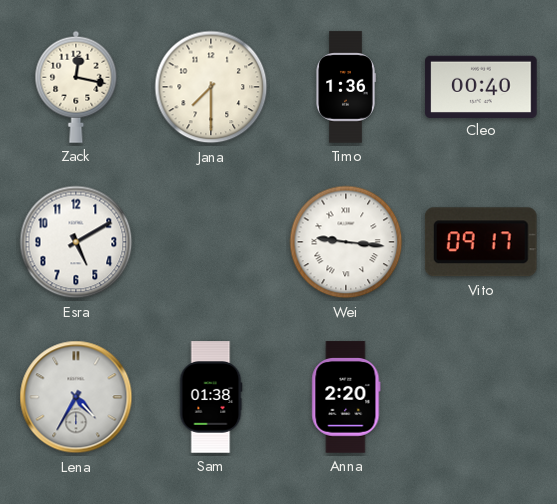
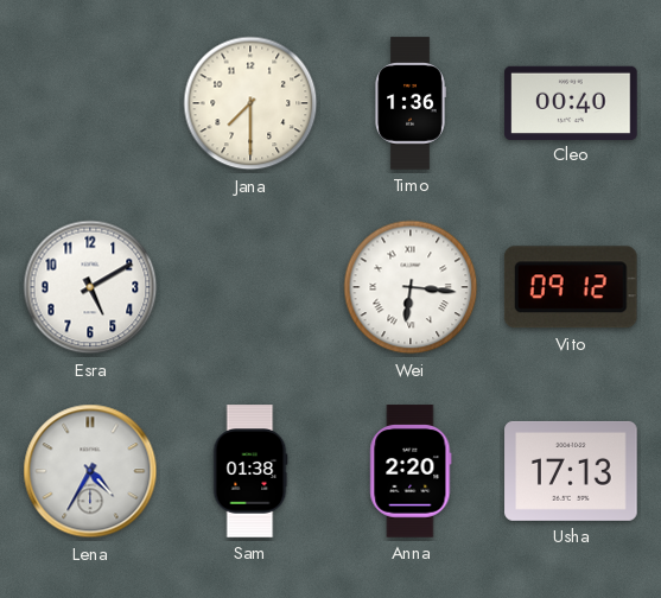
Zack: 12:17 -> none
Wei: 9:16 -> 6:16
Vito: 09:17 -> 09:12
Usha: none -> 17:13
